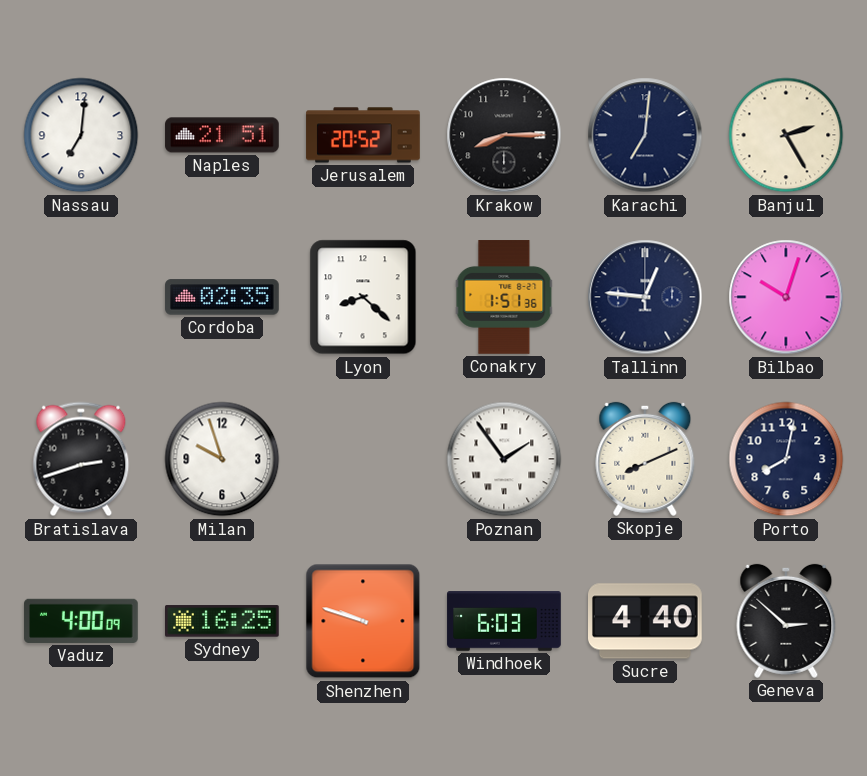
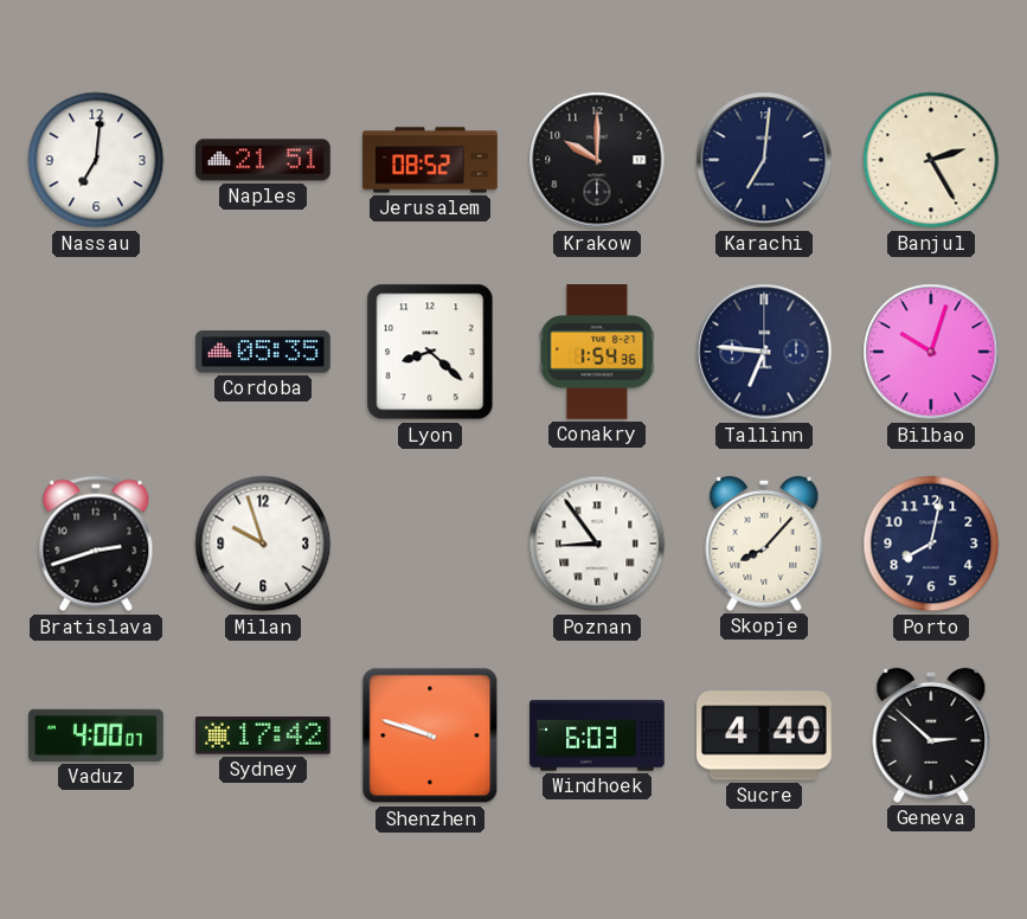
Jerusalem: 20:52 -> 08:52
Krakow: 8:15 -> 10:00
Cordoba: 02:35 -> 05:35
Conakry: 1:51 -> 1:54
Tallinn: 12:46 -> 6:46
Poznan: 1:54 -> 8:54
Skopje: 8:11 -> 8:07
Vaduz: 4:00:09 -> 4:00:07
Sydney: 16:25 -> 17:42
